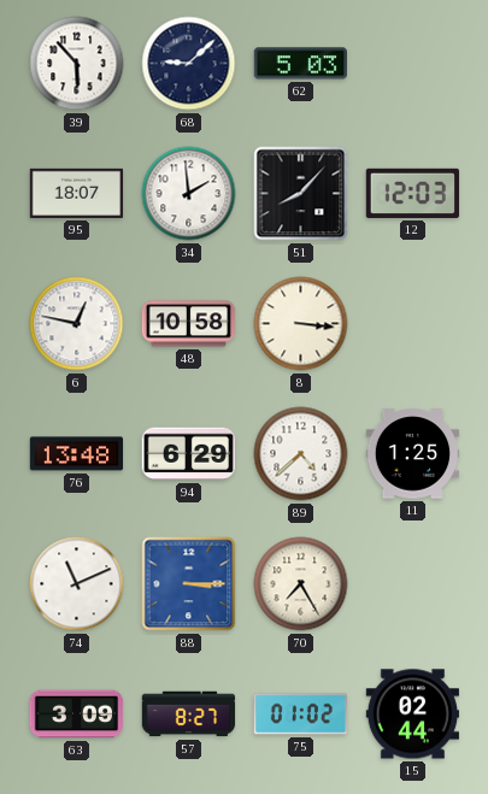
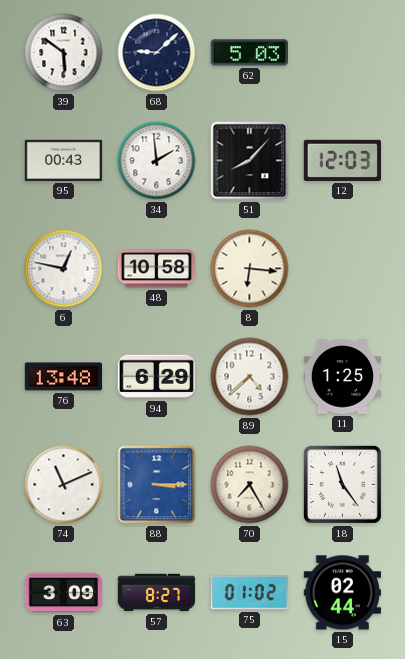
39: 5:53 -> 5:51
95: 18:07 -> 00:43
8: 3:16 -> 6:16
18: none -> 11:24
